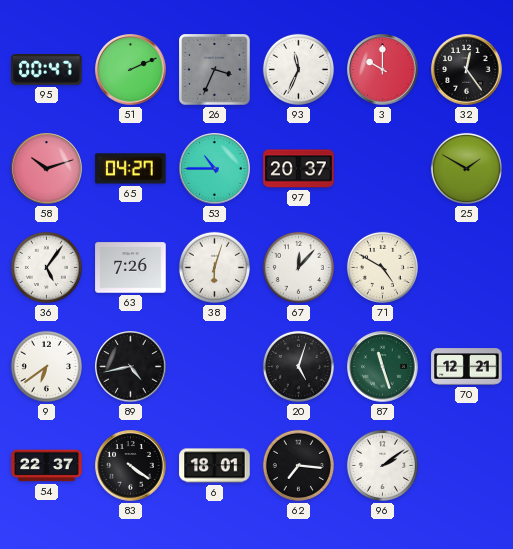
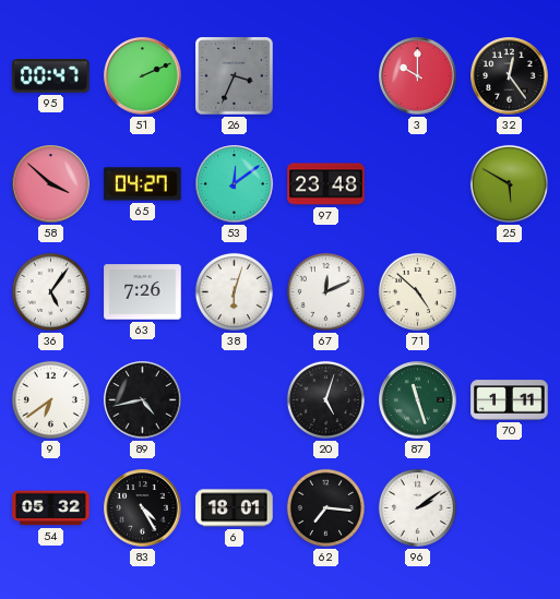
93: 11:34 -> none
58: 10:12 -> 3:52
53: 10:45 -> 12:09
97: 20:37 -> 23:48
25: 1:50 -> 5:50
67: 12:07 -> 12:11
71: 4:50 -> 4:52
70: 12:21 -> 1:11
54: 22:37 -> 05:32
83: 4:21 -> 4:25
